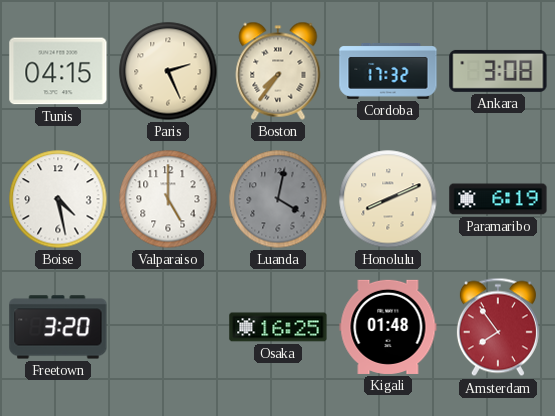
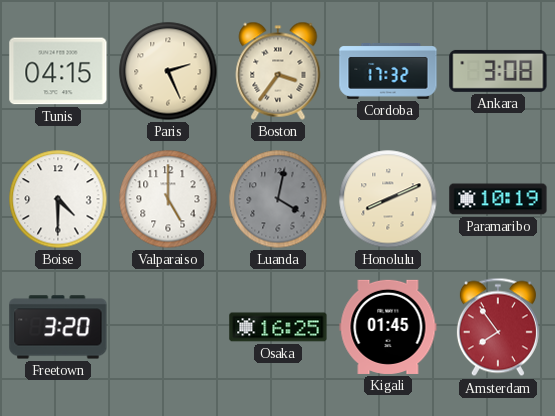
Boston: 7:36 -> 3:36
Boise: 4:28 -> 4:30
Paramaribo: 6:19 -> 10:19
Kigali: 01:48 -> 01:45
